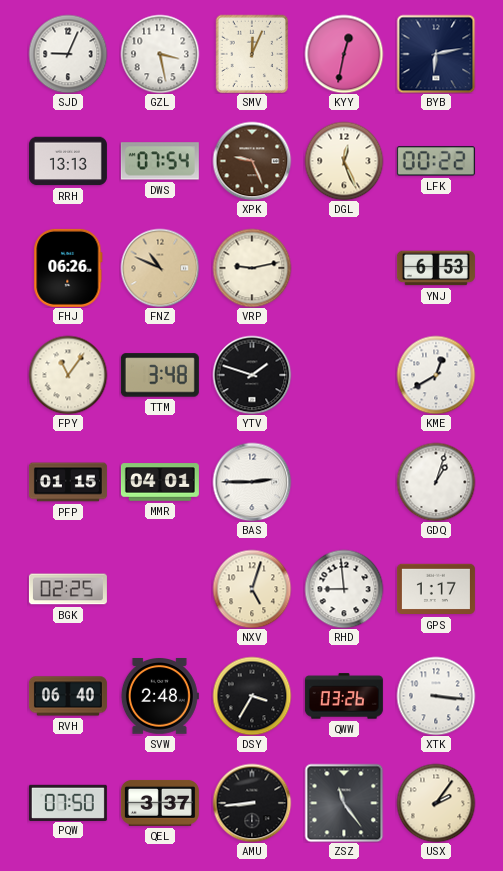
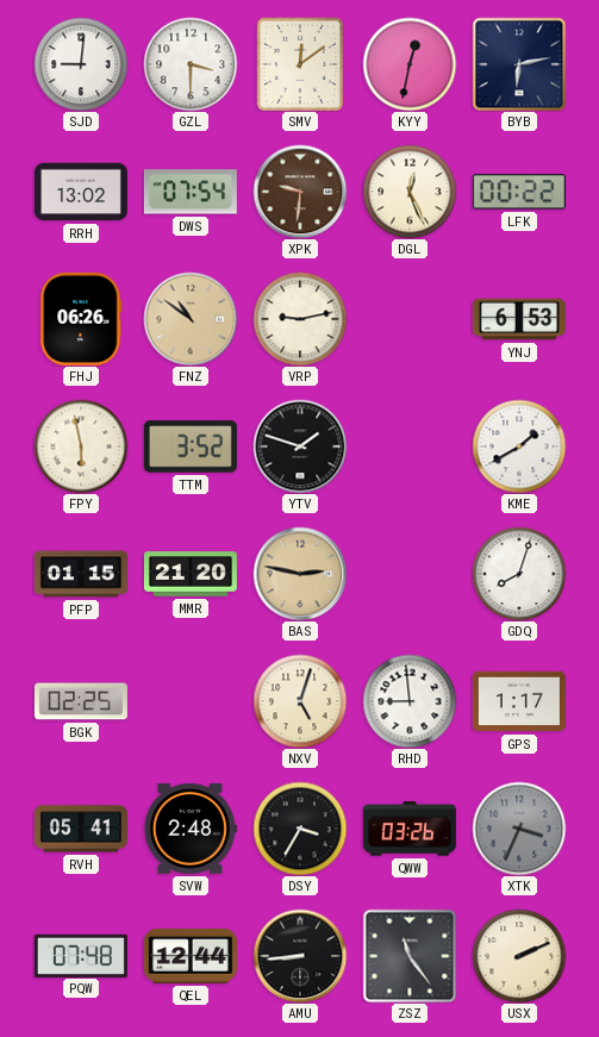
SJD: 9:04 -> 9:01
GZL: 3:28 -> 3:30
SMV: 12:04 -> 12:09
RRH: 13:13 -> 13:02
XPK: 9:26 -> 9:31
FNZ: 10:49 -> 10:51
FPY: 11:06 -> 5:58
TTM: 3:48 -> 3:52
KME: 12:40 -> 1:40
MMR: 04:01 -> 21:20
BAS: 2:45 -> 2:47
BAS dial: white -> champagne
GDQ: 1:03 -> 8:03
RVH: 06:40 -> 05:41
XTK: 3:16 -> 3:34
XTK dial: white -> grey
PQW: 07:50 -> 07:48
QEL: 3:37 -> 12:44
USX: 2:06 -> 2:11
